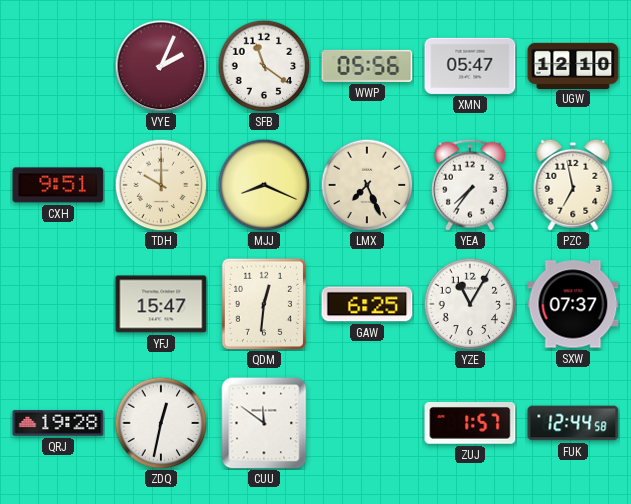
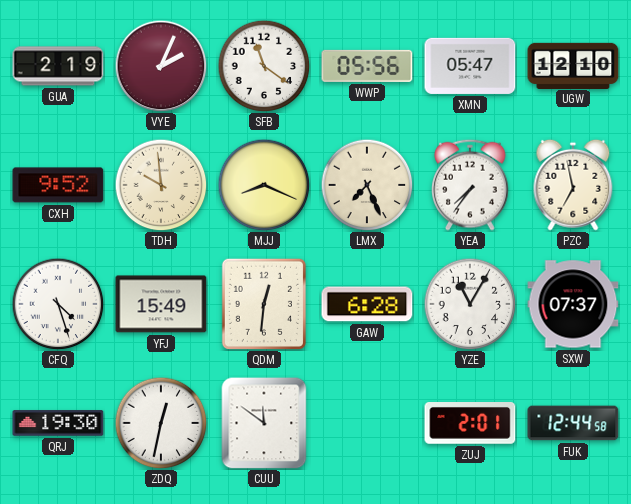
GUA: none -> 2:19
CXH: 9:51 -> 9:52
TDH: 10:00 -> 9:59
CFQ: none -> 4:27
YFJ: 15:47 -> 15:49
GAW: 6:25 -> 6:28
QRJ: 19:28 -> 19:30
ZUJ: 1:57 -> 2:01
